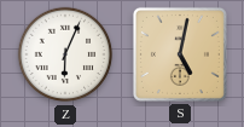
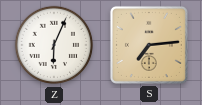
S: 5:02 -> 7:14
